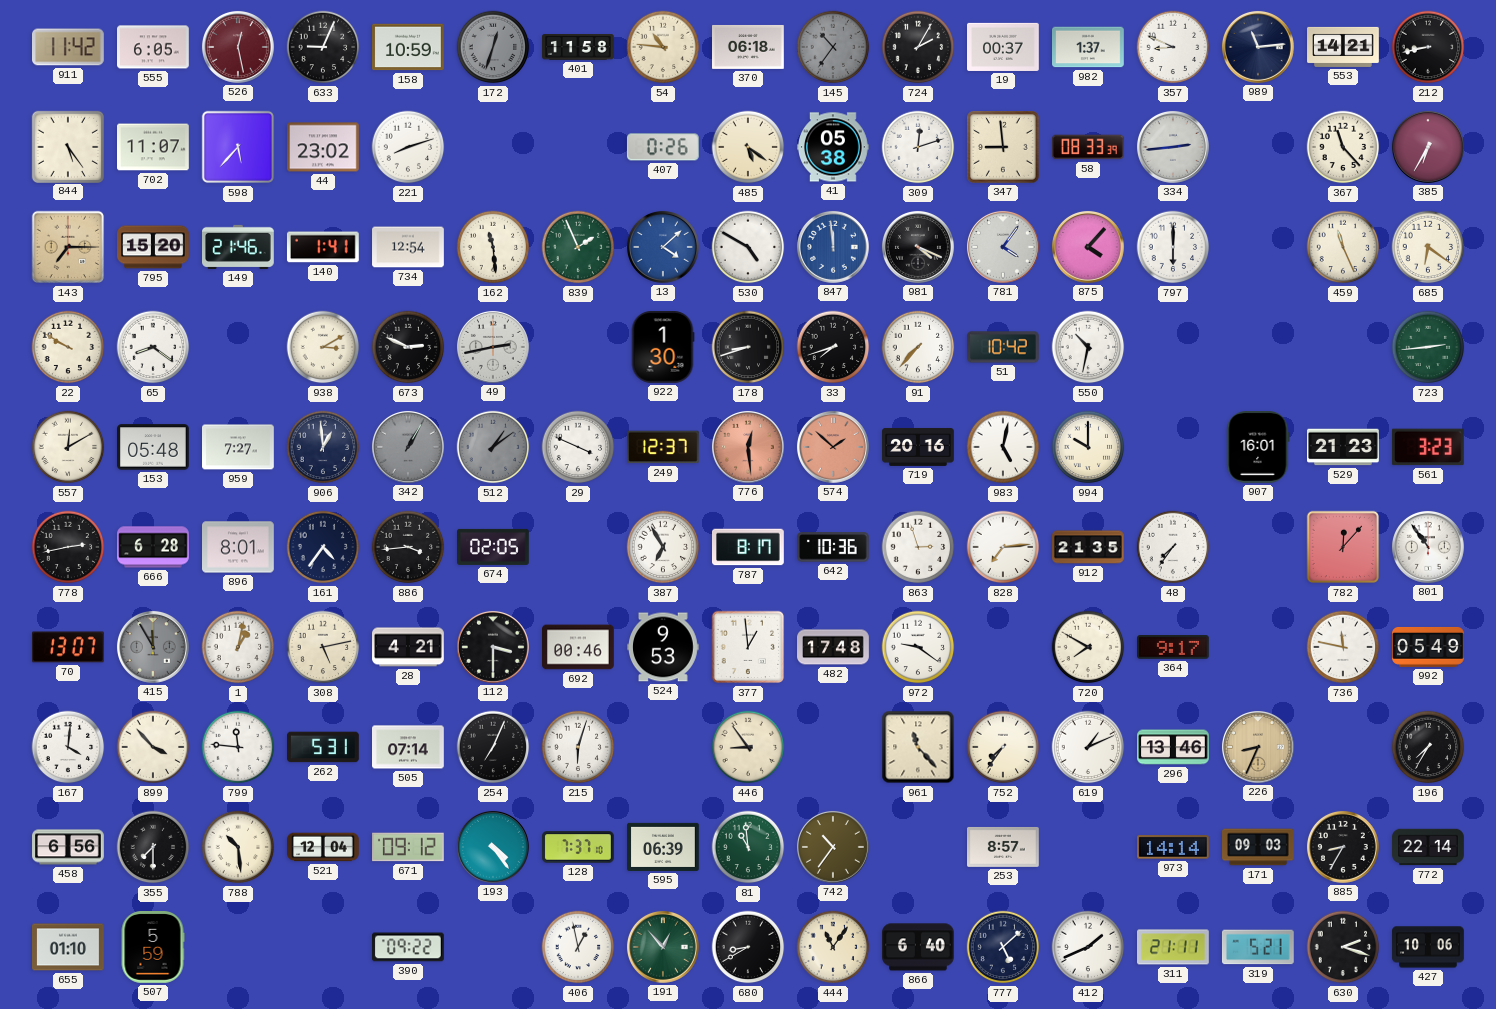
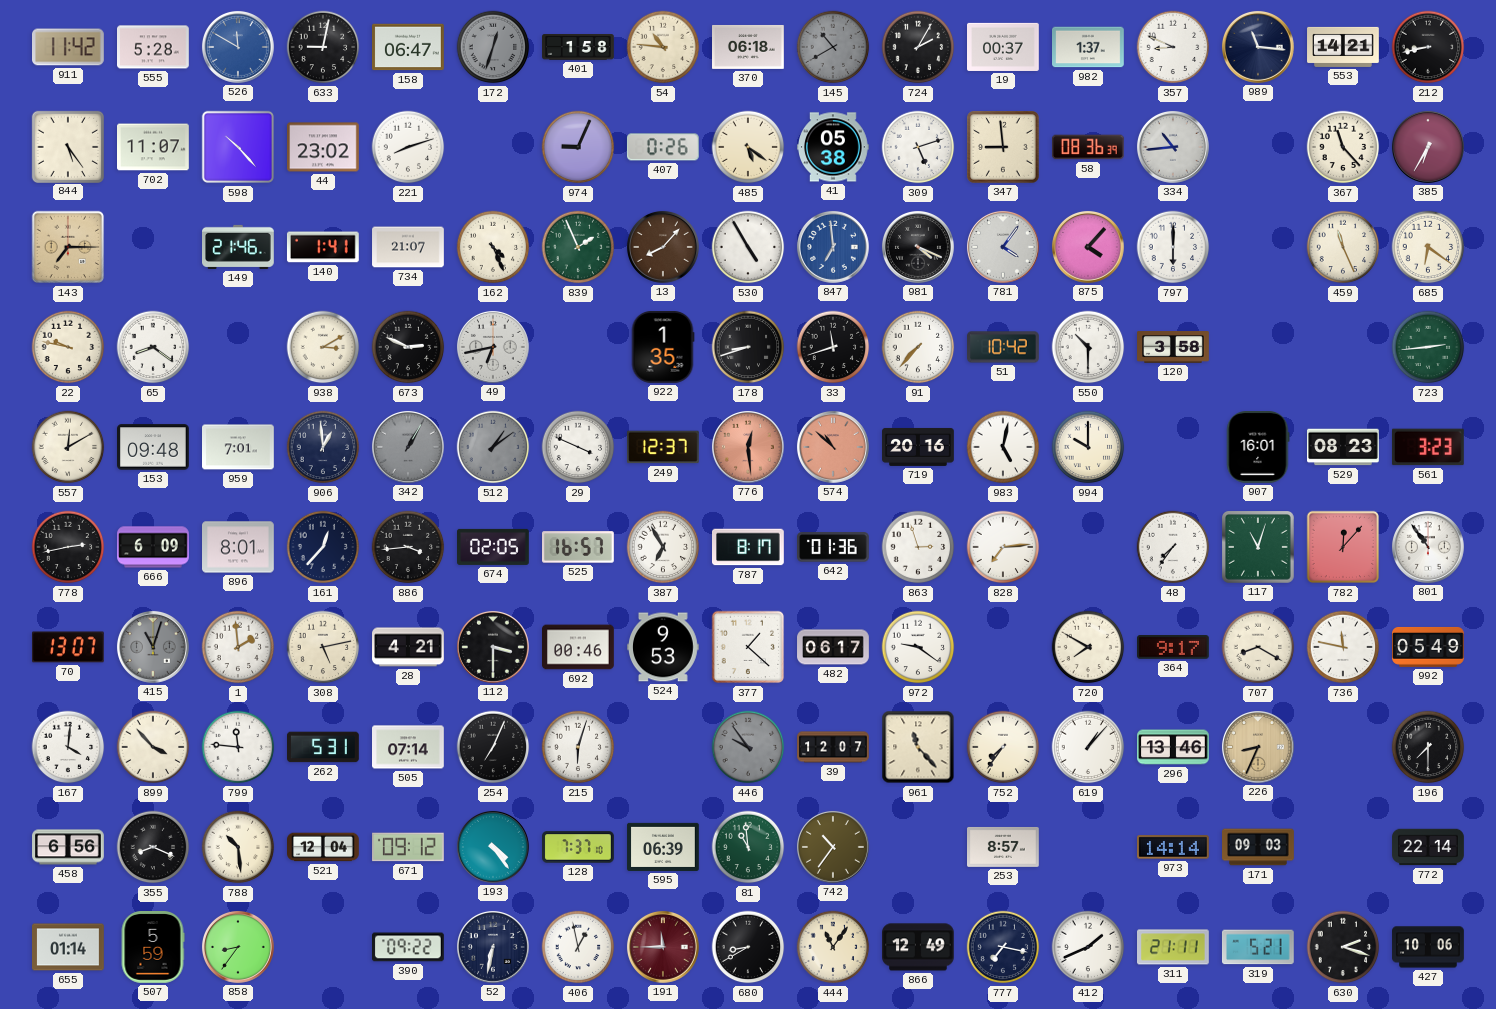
555: 6:05 -> 5:28
526: 12:28 -> 11:50
526 dial: burgundy -> blue
633: 9:04 -> 9:02
158: 10:59 -> 06:47
401: 11:58 -> 1:58
145: 10:36 -> 10:40
989: 11:14 -> 11:16
598: 5:37 -> 10:23
974: none -> 9:04
309: 12:12 -> 5:12
58: 08:33 -> 08:36
334: 2:44 -> 10:44
795: 15:20 -> none
734: 12:54 -> 21:07
162: 11:29 -> 4:26
13: 4:08 -> 8:07
13 dial: blue -> brown
530: 4:50 -> 4:55
847: 11:59 -> 6:59
22: 9:50 -> 9:47
49: 2:43 -> 6:43
922: 1:30 -> 1:35
33: 7:42 -> 11:42
550: 10:32 -> 10:30
120: none -> 3:58
153: 05:48 -> 09:48
959: 7:27 -> 7:01
574: 1:52 -> 10:52
529: 21:23 -> 08:23
666: 6:28 -> 6:09
161: 4:36 -> 12:37
525: none -> 16:57
642: 10:36 -> 01:36
912: 21:35 -> none
117: none -> 11:03
415: 11:55 -> 11:03
1: 1:02 -> 1:59
377: 12:59 -> 1:22
482: 17:48 -> 06:17
707: none -> 8:20
446: 8:54 -> 9:54
446 dial: cream -> grey
39: none -> 12:07
619: 1:11 -> 1:07
196: 7:35 -> 7:30
355: 7:30 -> 8:19
885: 8:35 -> none
655: 01:10 -> 01:14
858: none -> 8:36
52: none -> 6:32
191: 12:53 -> 11:45
191 dial: green -> burgundy
866: 6:40 -> 12:49
777: 5:08 -> 7:17
